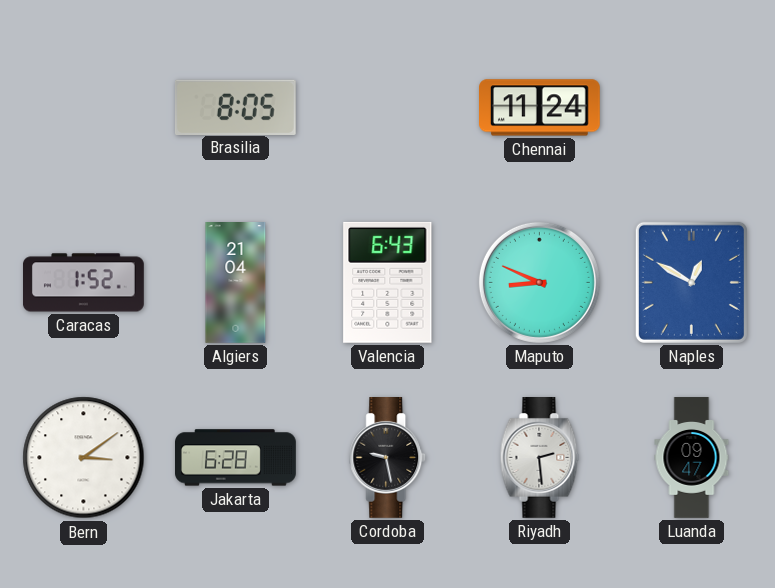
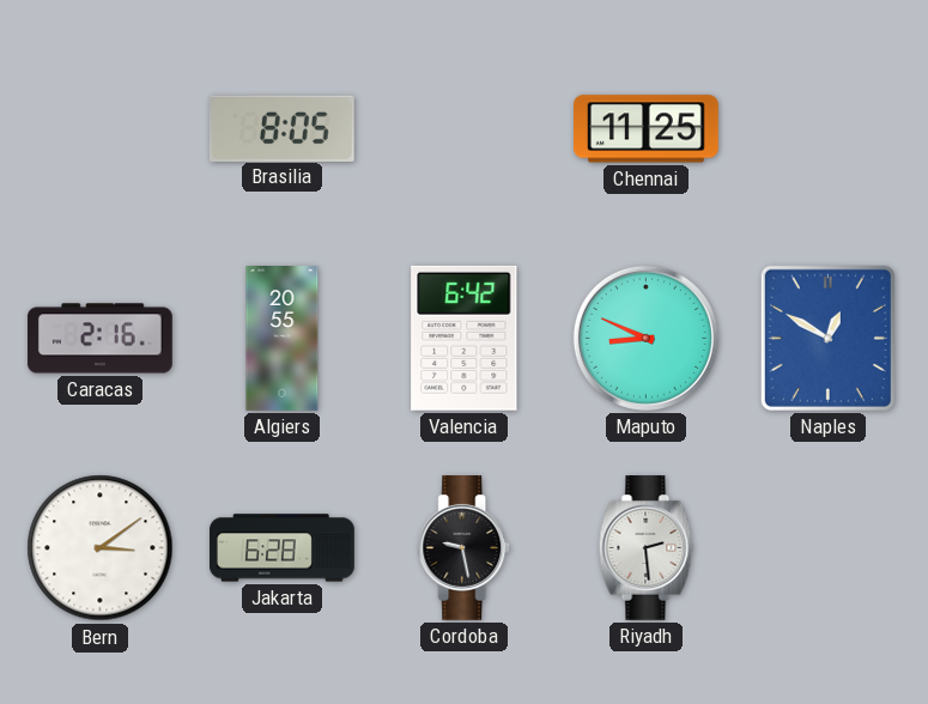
Chennai: 11:24 -> 11:25
Caracas: 1:52 -> 2:16
Algiers: 21:04 -> 20:55
Valencia: 6:43 -> 6:42
Luanda: 09:47 -> none
